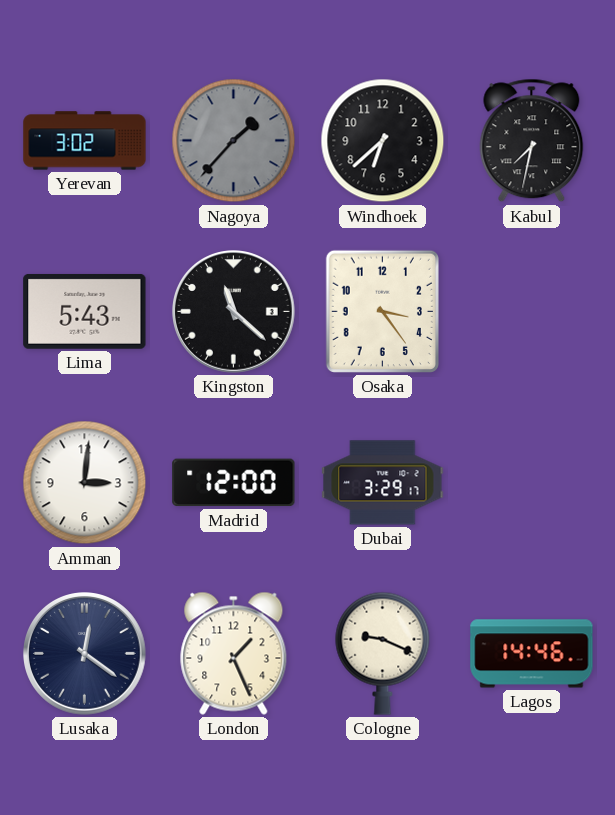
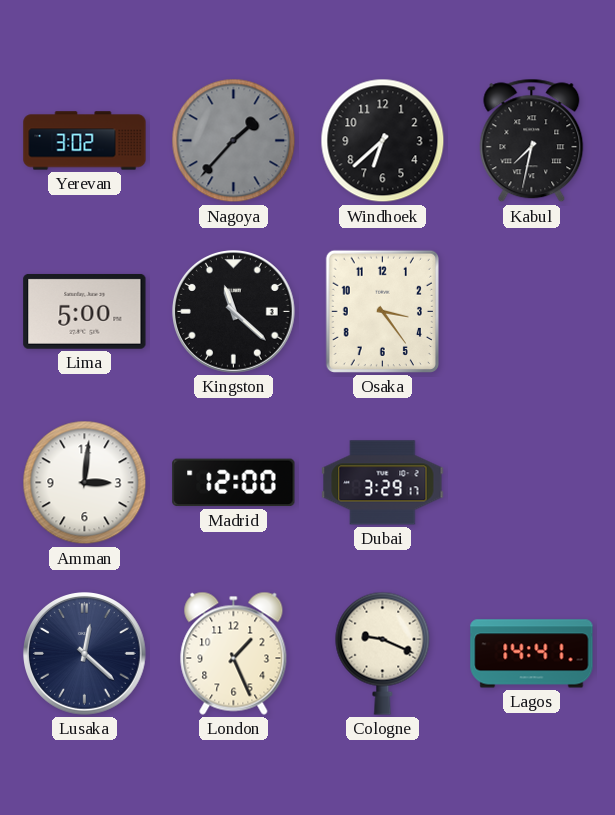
Lima: 5:43 -> 5:00
Lusaka: 12:21 -> 12:22
Lagos: 14:46 -> 14:41
